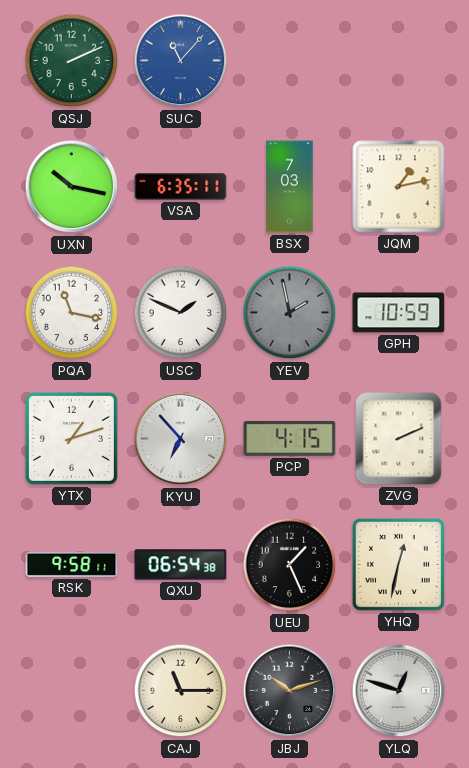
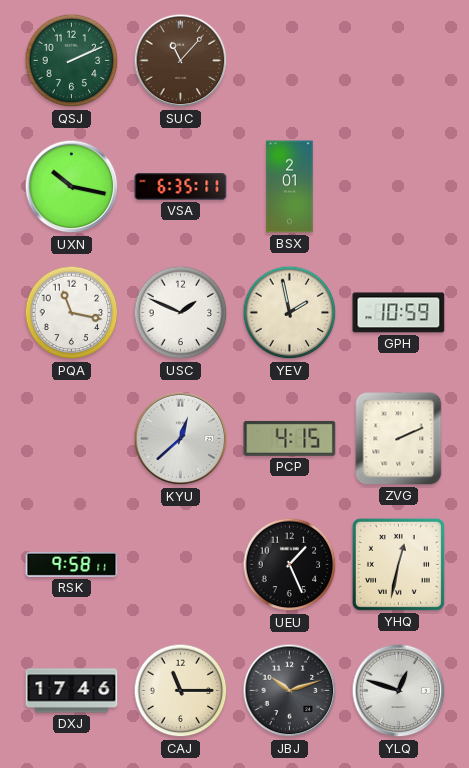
SUC dial: blue -> brown
BSX: 7:03 -> 2:01
JQM: 1:13 -> none
YEV dial: grey -> cream
YTX: 1:12 -> none
KYU: 6:53 -> 12:38
QXU: 06:54 -> none
DXJ: none -> 17:46
